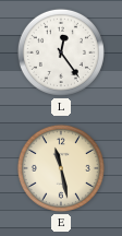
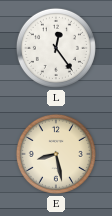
E: 11:28 -> 8:28
